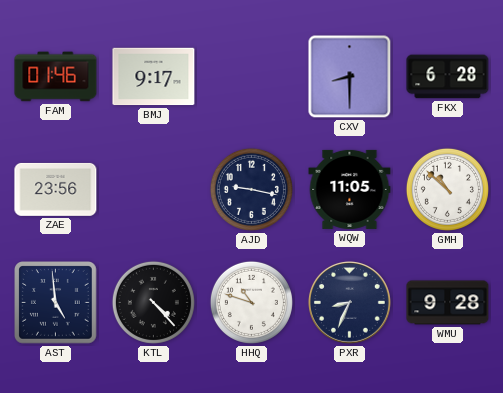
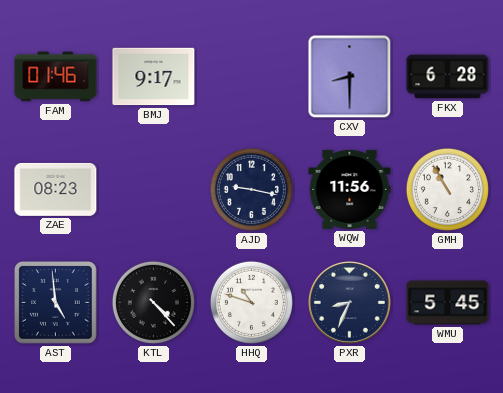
ZAE: 23:56 -> 08:23
WQW: 11:05 -> 11:56
GMH: 10:52 -> 10:55
WMU: 9:28 -> 5:45
